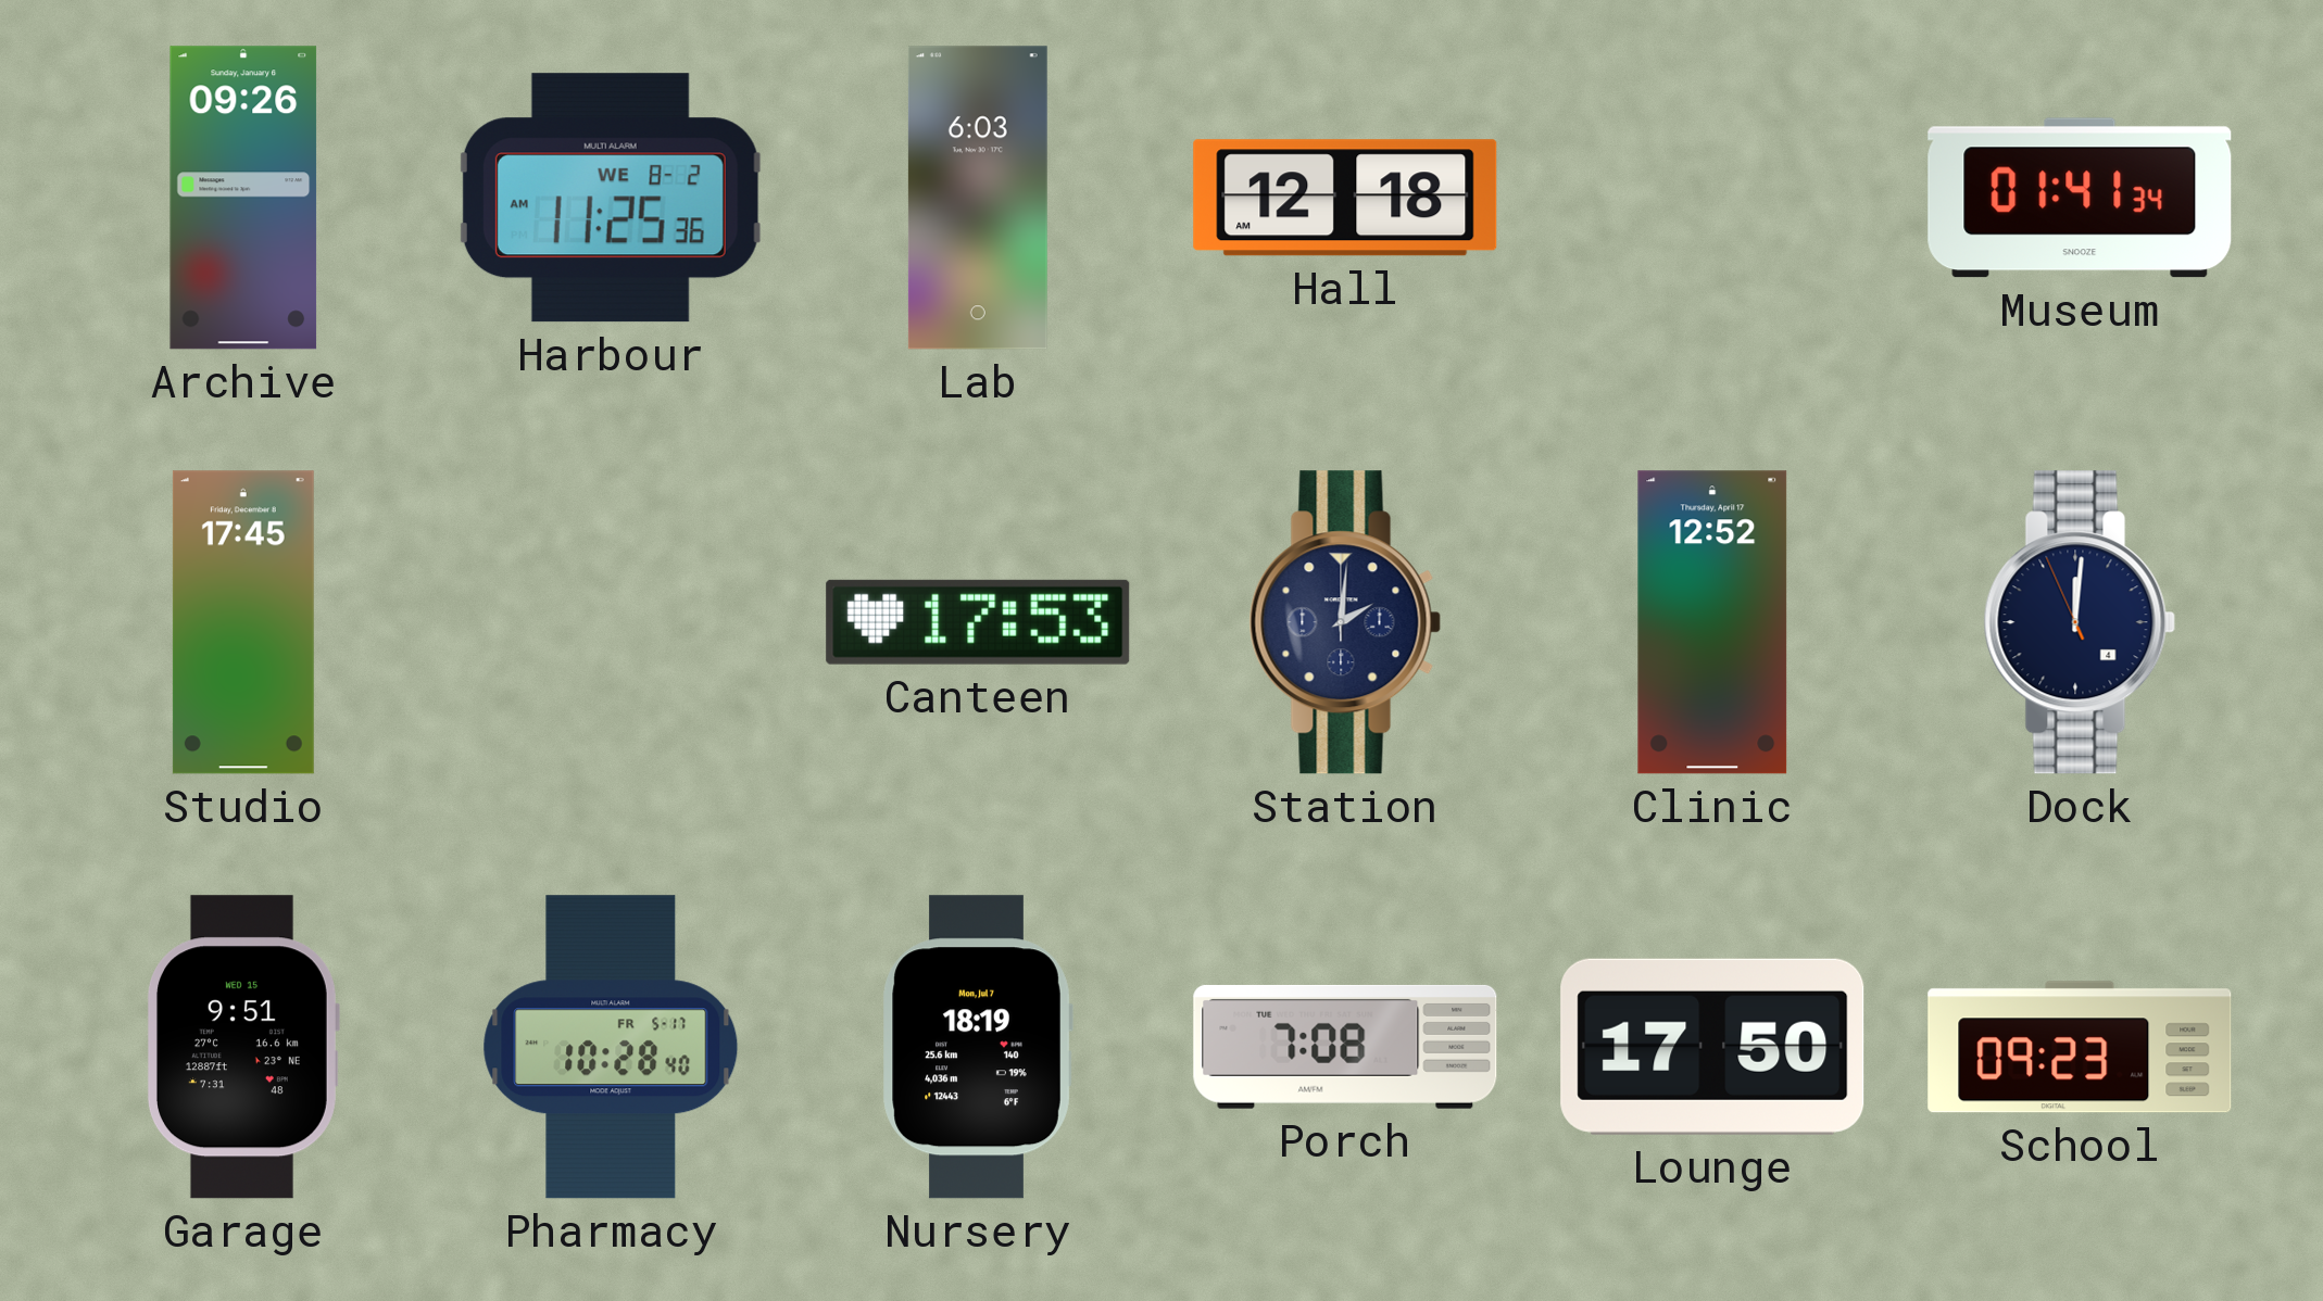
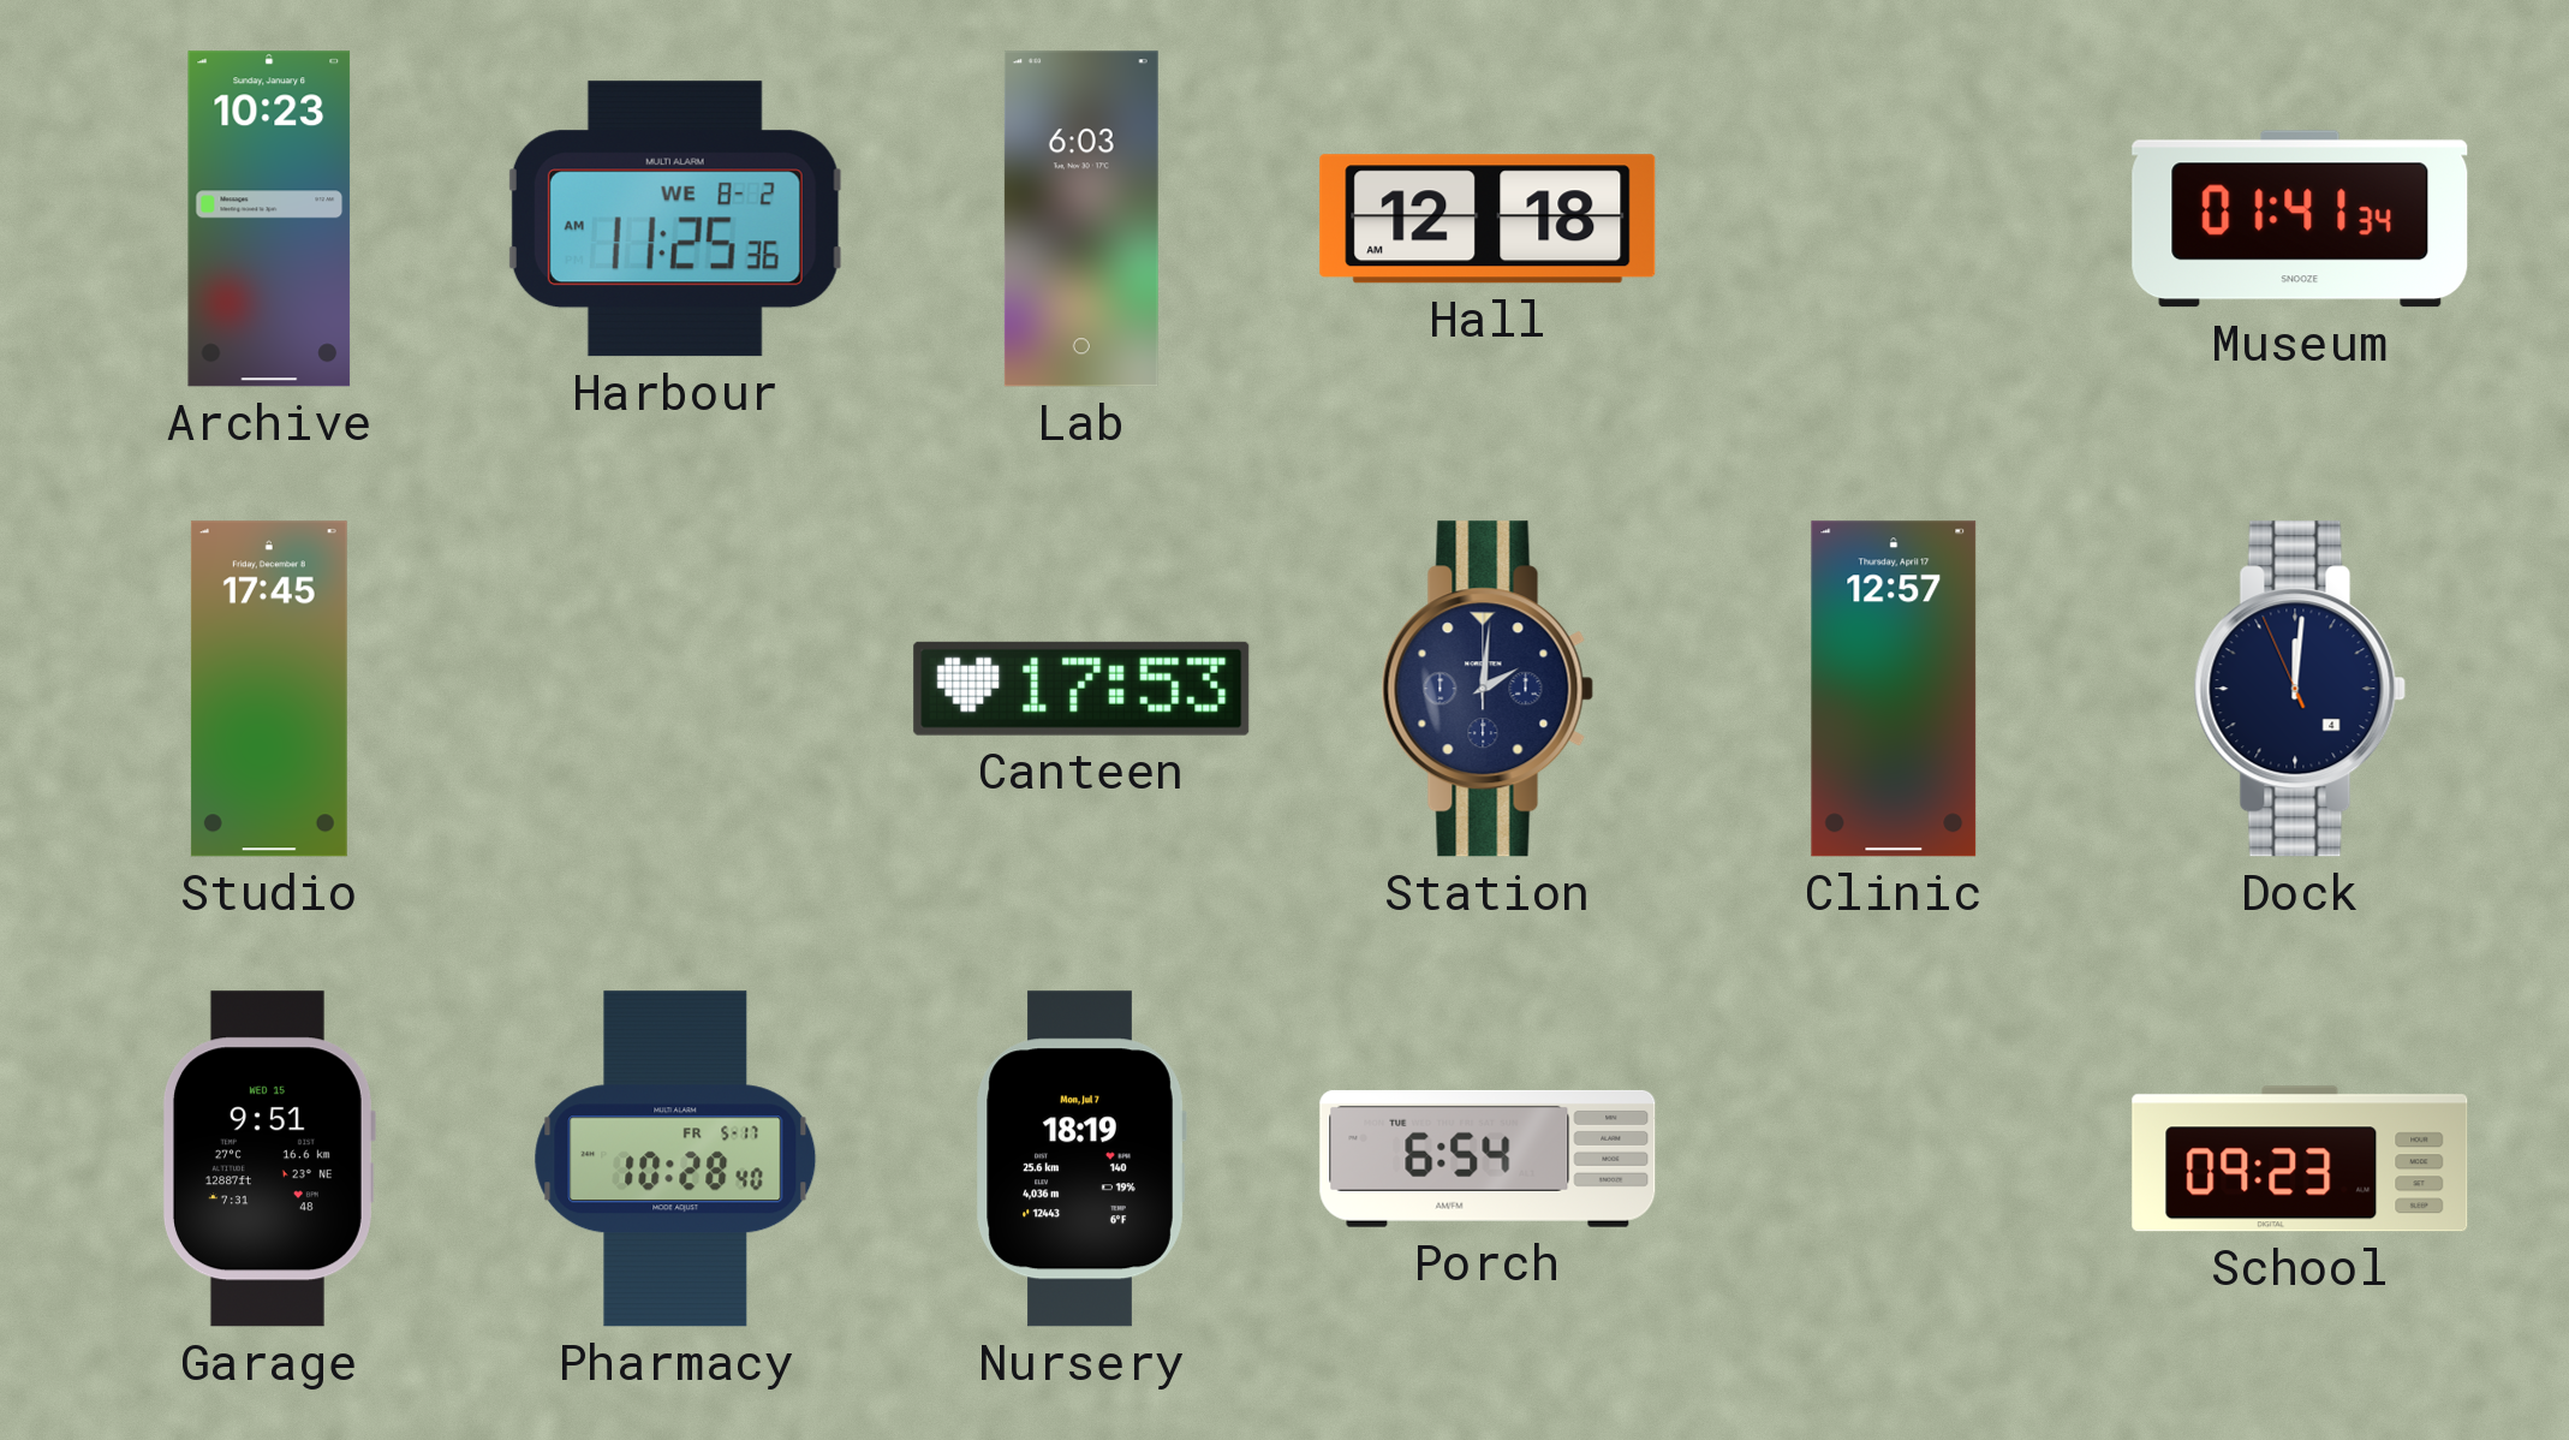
Archive: 09:26 -> 10:23
Clinic: 12:52 -> 12:57
Porch: 7:08 -> 6:54
Lounge: 17:50 -> none
